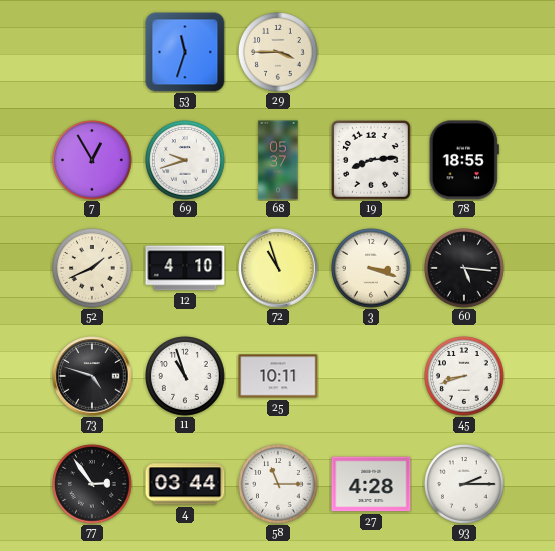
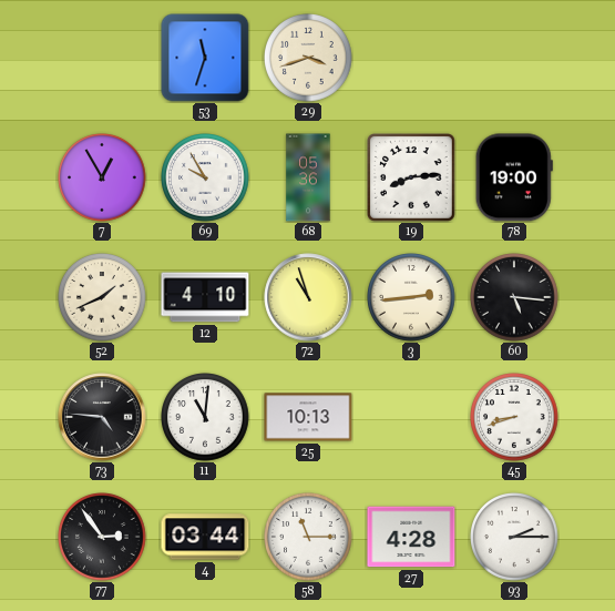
29: 3:45 -> 3:42
69: 9:42 -> 9:55
68: 05:37 -> 05:36
78: 18:55 -> 19:00
3: 3:18 -> 2:44
73: 4:48 -> 4:46
11: 10:57 -> 11:01
25: 10:11 -> 10:13
